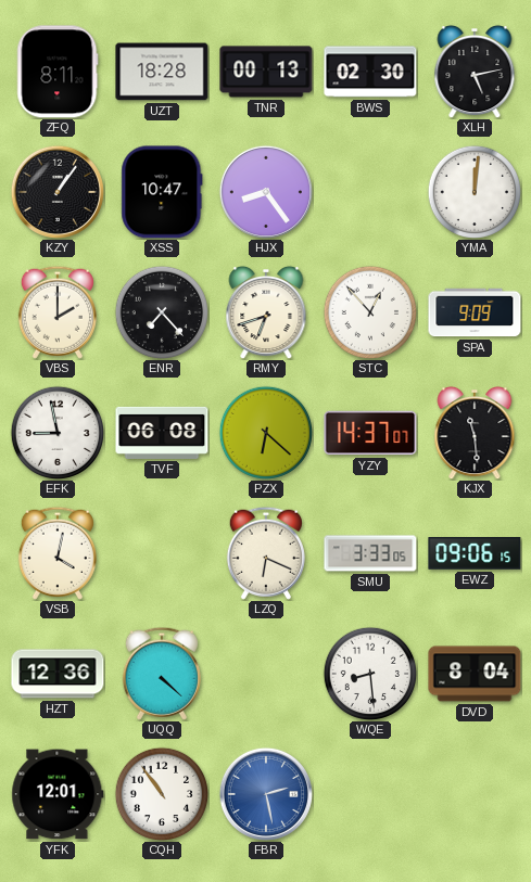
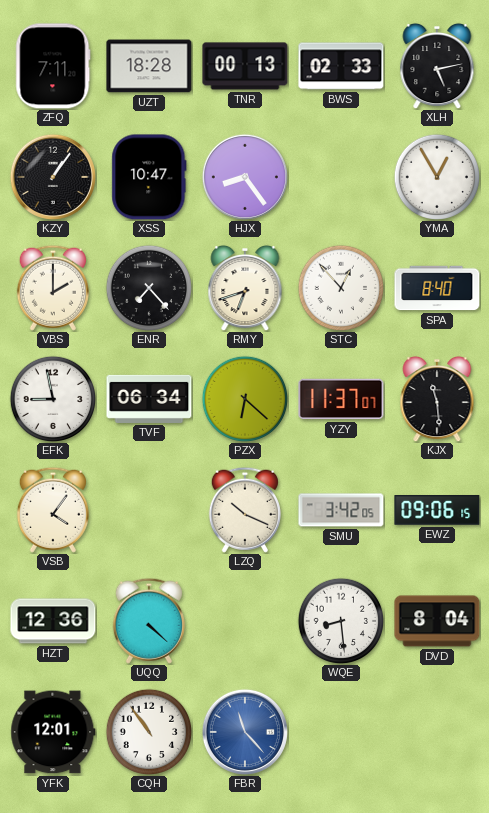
ZFQ: 8:11 -> 7:11
BWS: 02:30 -> 02:33
YMA: 12:01 -> 12:55
SPA: 9:09 -> 8:40
TVF: 06:08 -> 06:34
YZY: 14:37 -> 11:37
VSB: 4:02 -> 4:06
LZQ: 6:19 -> 10:19
SMU: 3:33 -> 3:42
FBR: 2:28 -> 11:23
